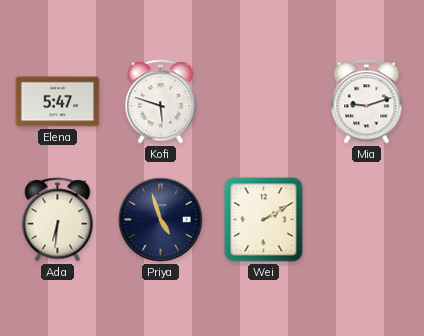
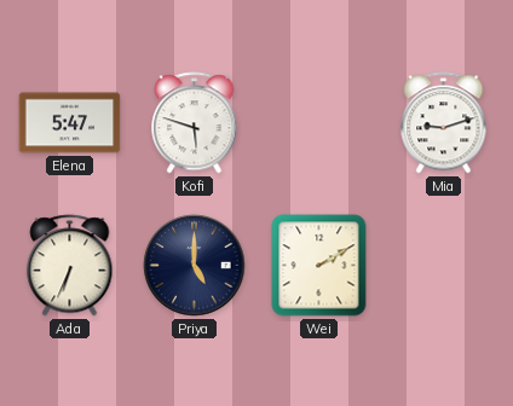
Ada: 6:31 -> 6:34
Priya: 4:57 -> 5:00
